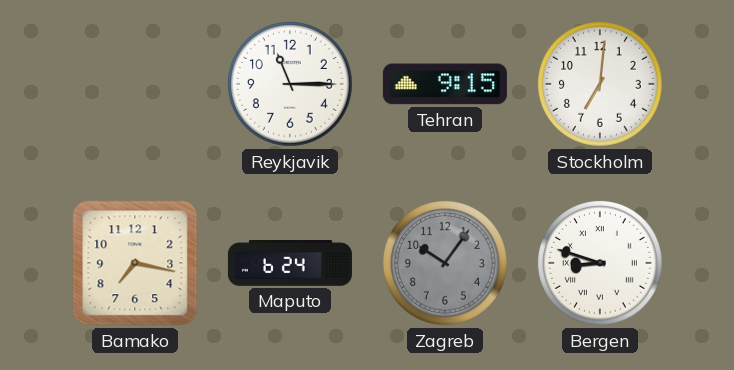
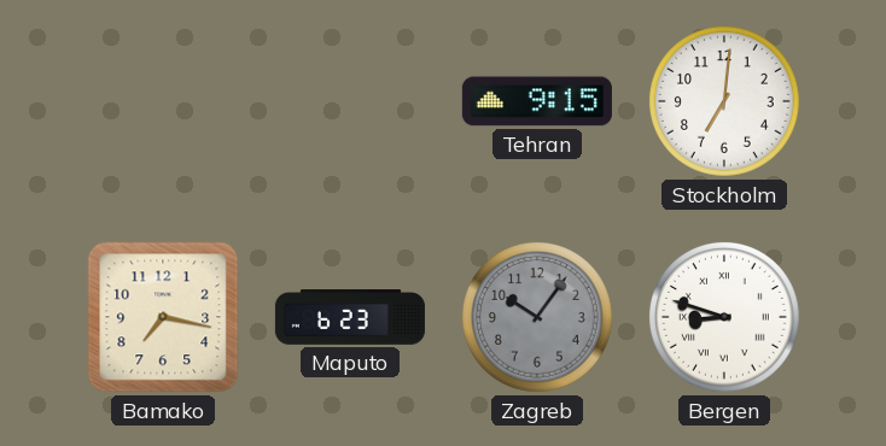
Reykjavik: 11:15 -> none
Maputo: 6:24 -> 6:23
